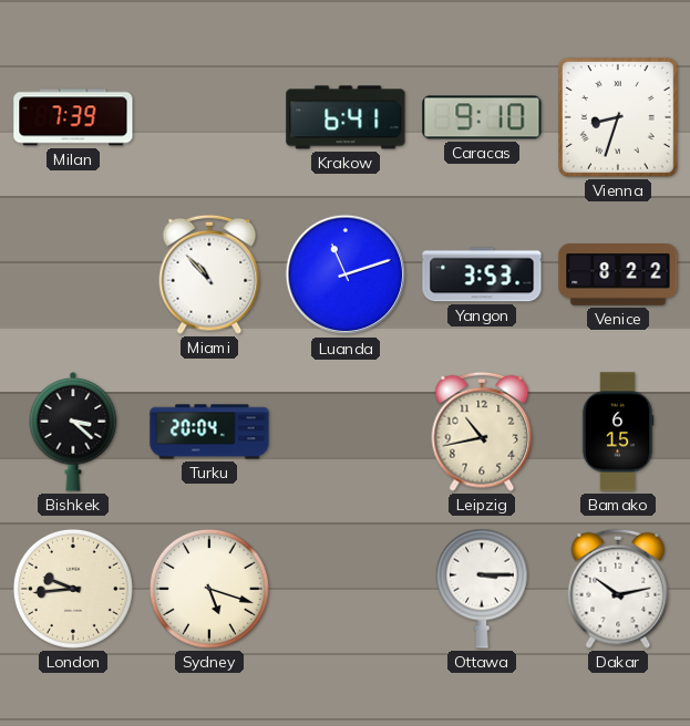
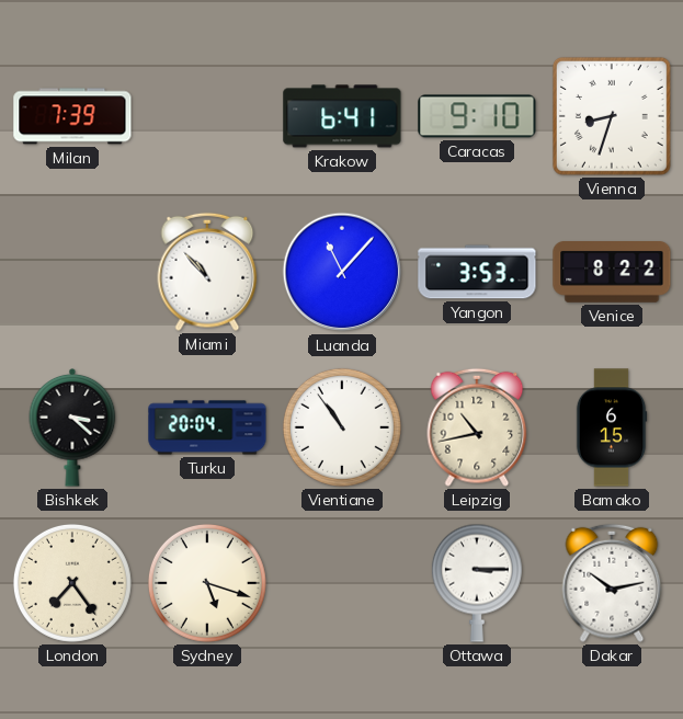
Luanda: 11:12 -> 11:07
Vientiane: none -> 10:54
London: 9:44 -> 7:24
